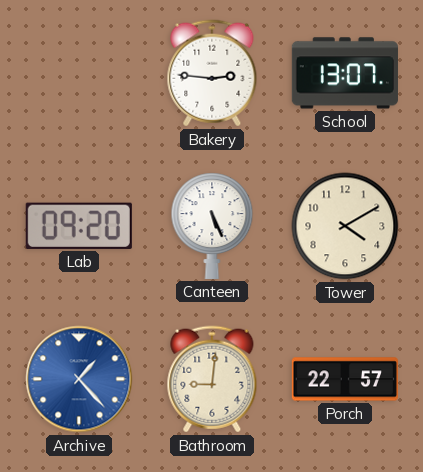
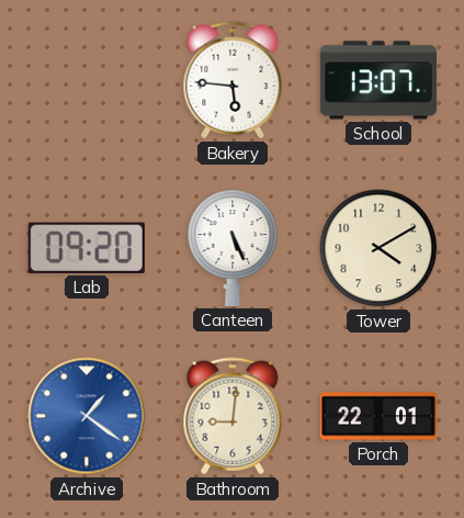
Bakery: 2:46 -> 5:46
Archive: 1:23 -> 1:21
Porch: 22:57 -> 22:01
